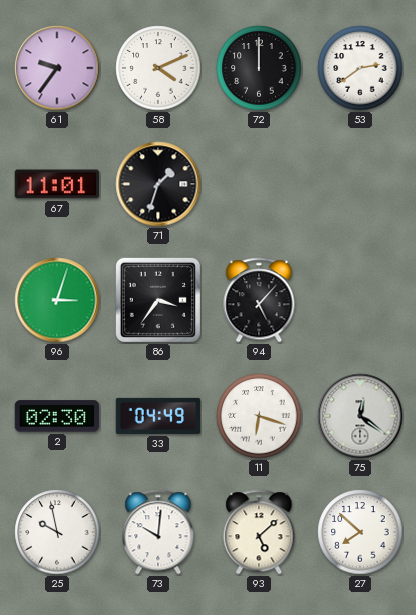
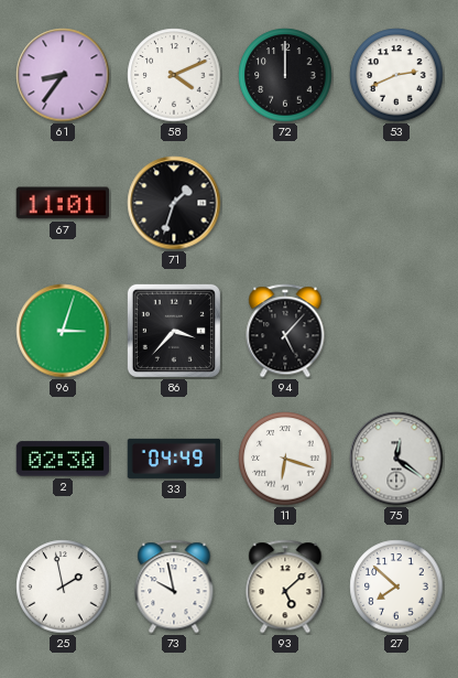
61: 9:36 -> 8:36
53: 2:39 -> 2:41
86: 3:36 -> 3:37
25: 9:58 -> 1:58
73: 10:01 -> 9:58
